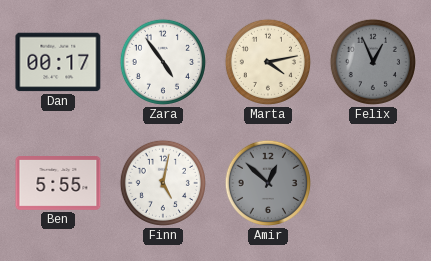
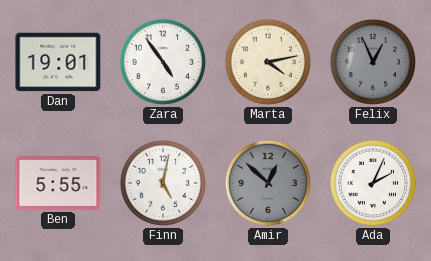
Dan: 00:17 -> 19:01
Ada: none -> 2:04
